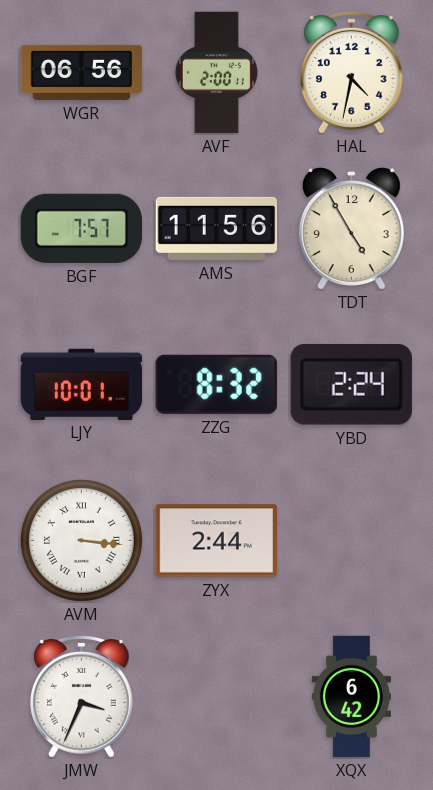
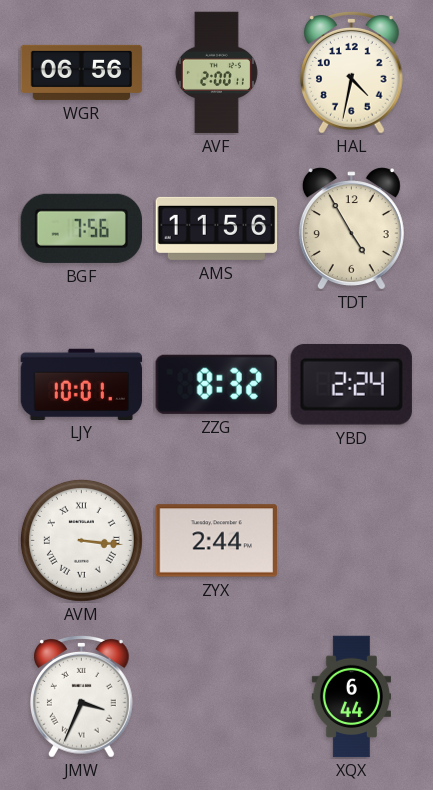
BGF: 7:57 -> 7:56
XQX: 6:42 -> 6:44
